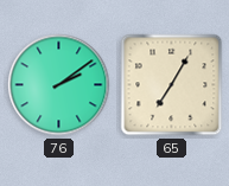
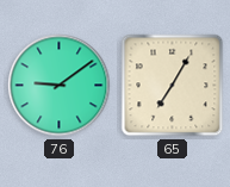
76: 2:09 -> 9:09
